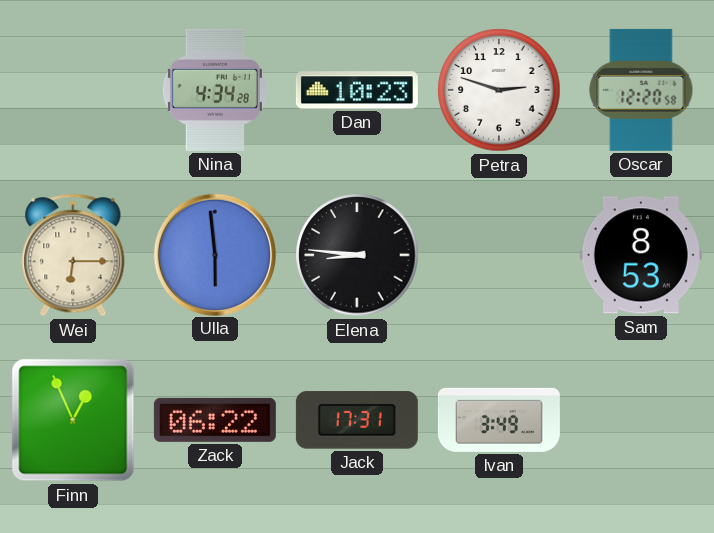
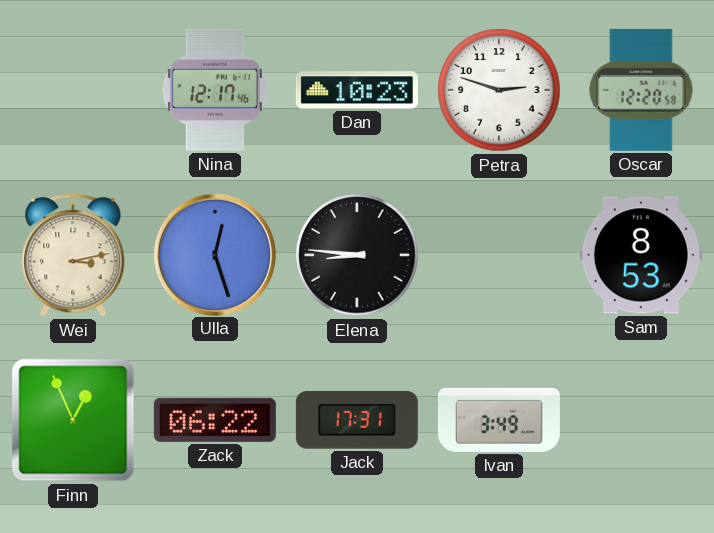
Nina: 4:34 -> 12:17
Wei: 6:15 -> 3:13
Ulla: 5:59 -> 12:27
